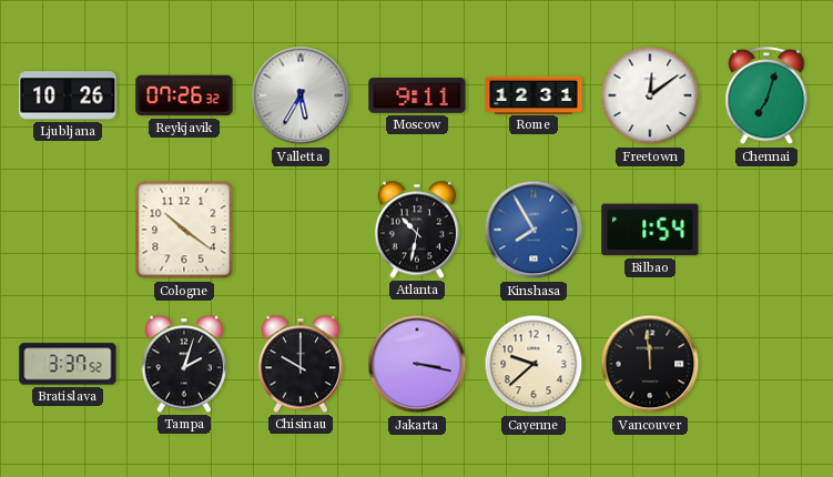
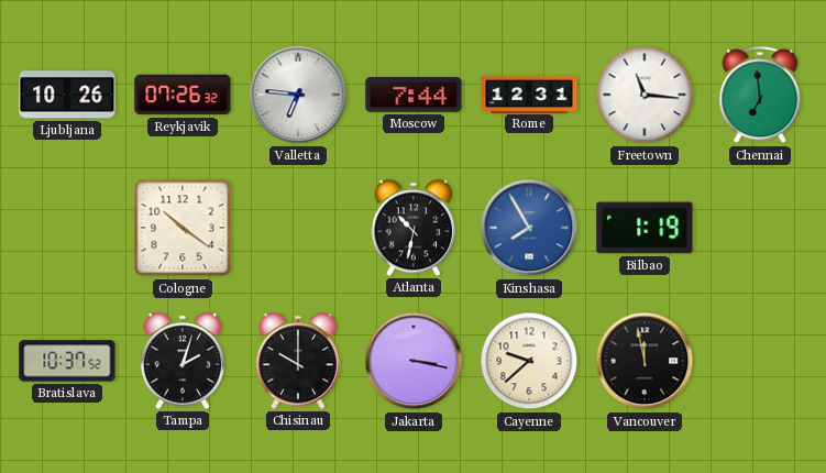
Valletta: 5:35 -> 6:46
Moscow: 9:11 -> 7:44
Freetown: 12:09 -> 11:16
Chennai: 7:03 -> 6:59
Bilbao: 1:54 -> 1:19
Bratislava: 3:37 -> 10:37
Vancouver: 11:59 -> 11:58
